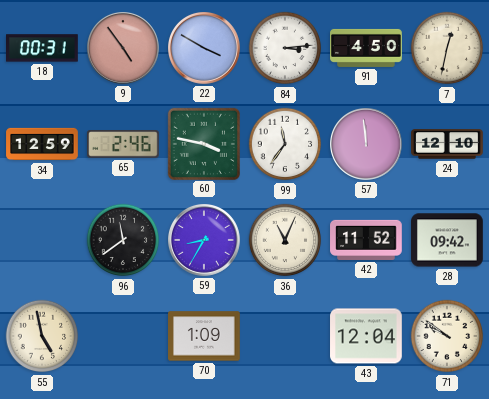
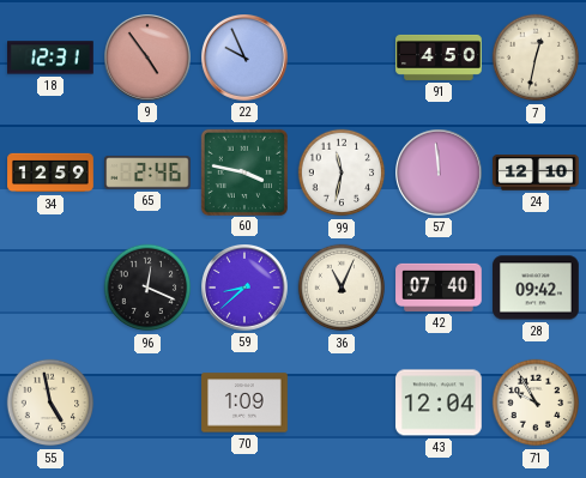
18: 00:31 -> 12:31
22: 3:50 -> 9:56
84: 3:14 -> none
99: 11:36 -> 11:32
96: 11:39 -> 12:19
59: 8:35 -> 8:38
42: 11:52 -> 07:40
71: 9:51 -> 9:55
